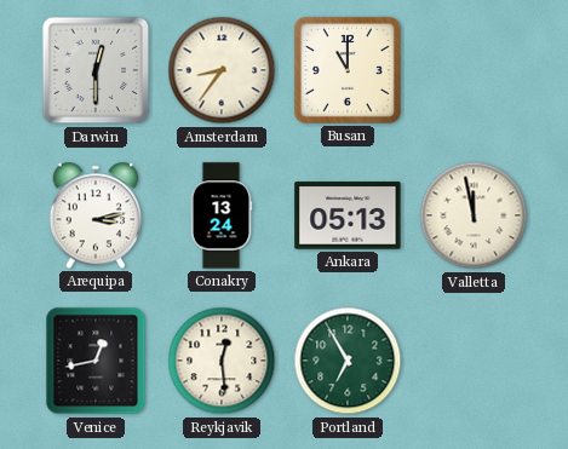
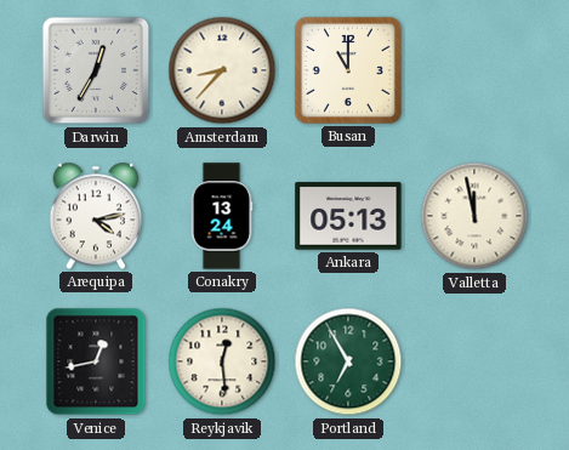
Darwin: 12:30 -> 12:35
Amsterdam: 8:36 -> 8:37
Arequipa: 3:13 -> 4:13
